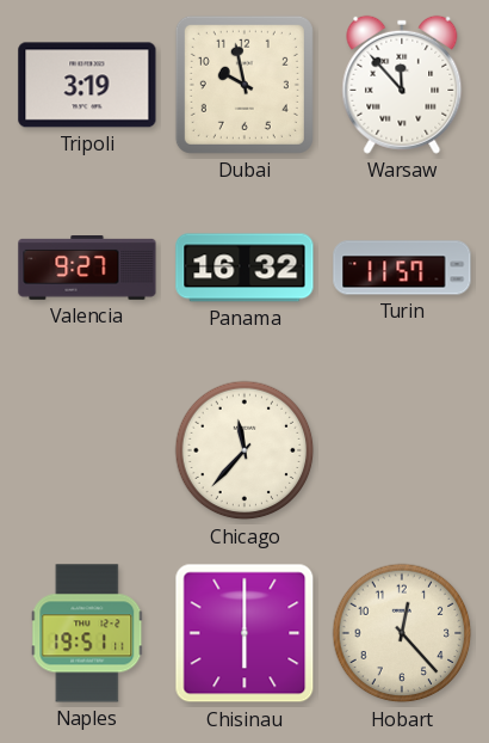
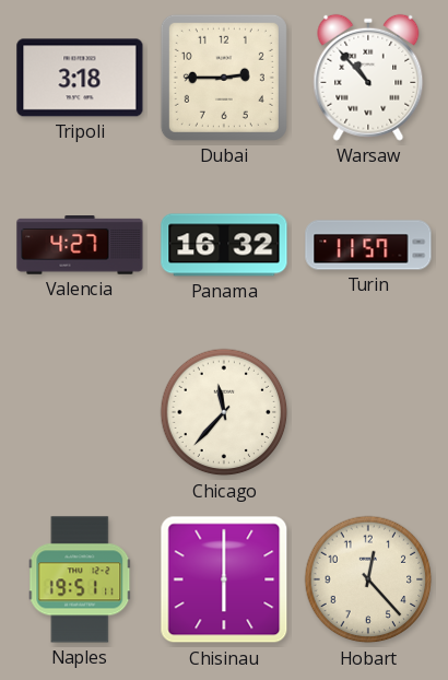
Tripoli: 3:19 -> 3:18
Dubai: 9:58 -> 2:45
Warsaw: 11:53 -> 10:53
Valencia: 9:27 -> 4:27
